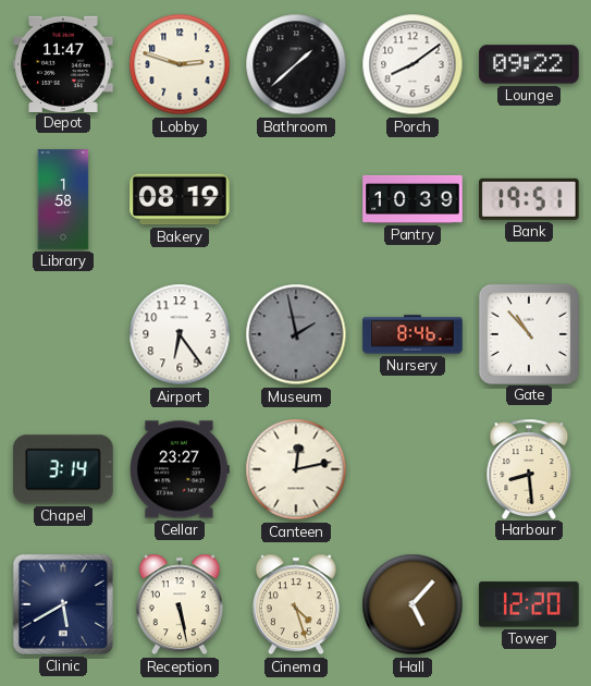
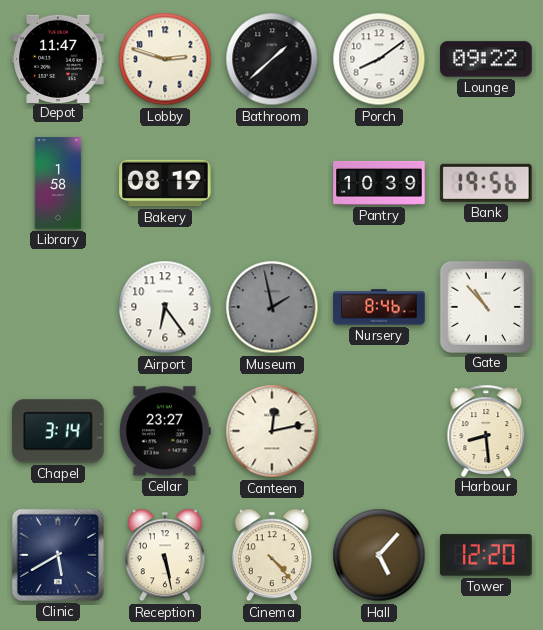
Bank: 19:51 -> 19:56
Cinema: 4:27 -> 4:23
